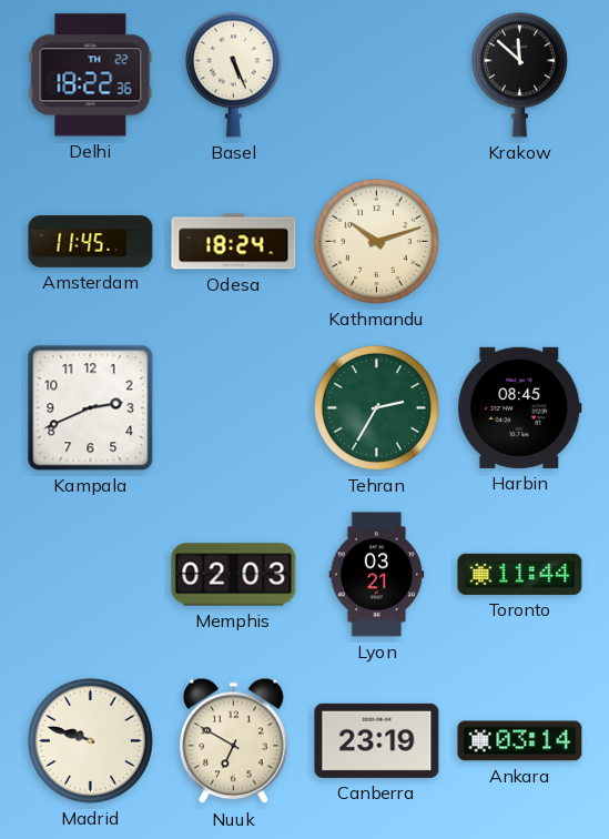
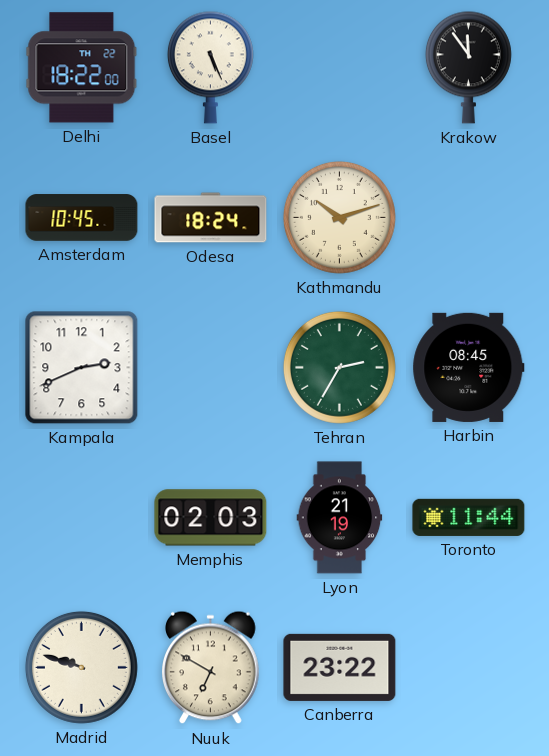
Delhi: 18:22:36 -> 18:22:00
Krakow: 11:52 -> 11:54
Amsterdam: 11:45 -> 10:45
Lyon: 03:21 -> 21:19
Canberra: 23:19 -> 23:22
Ankara: 03:14 -> none
